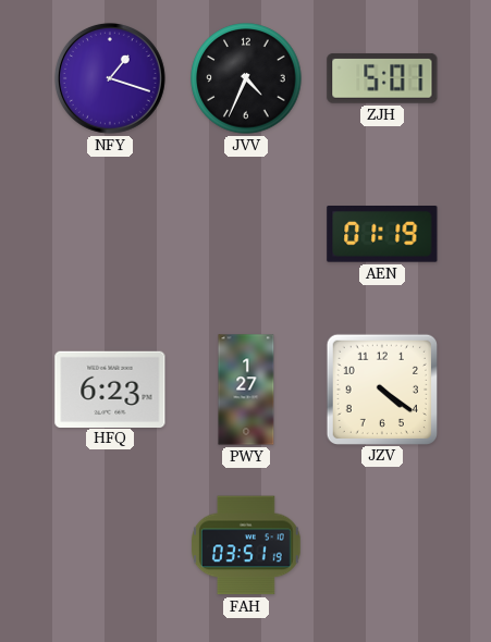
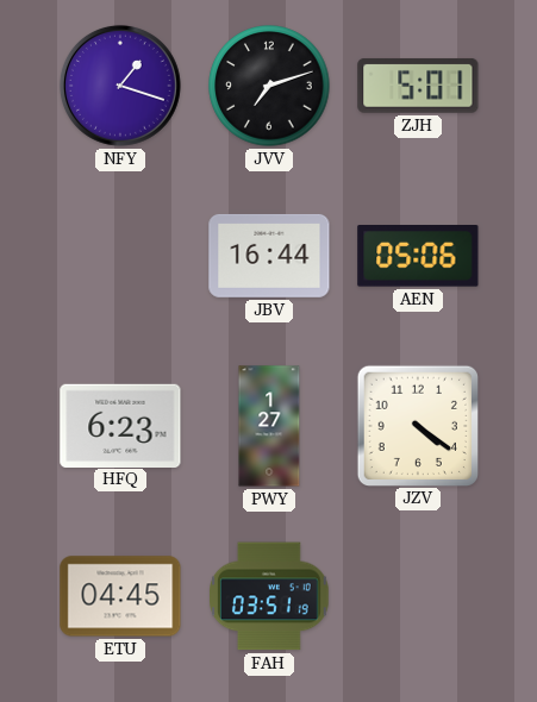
JVV: 4:34 -> 7:12
JBV: none -> 16:44
AEN: 01:19 -> 05:06
ETU: none -> 04:45
